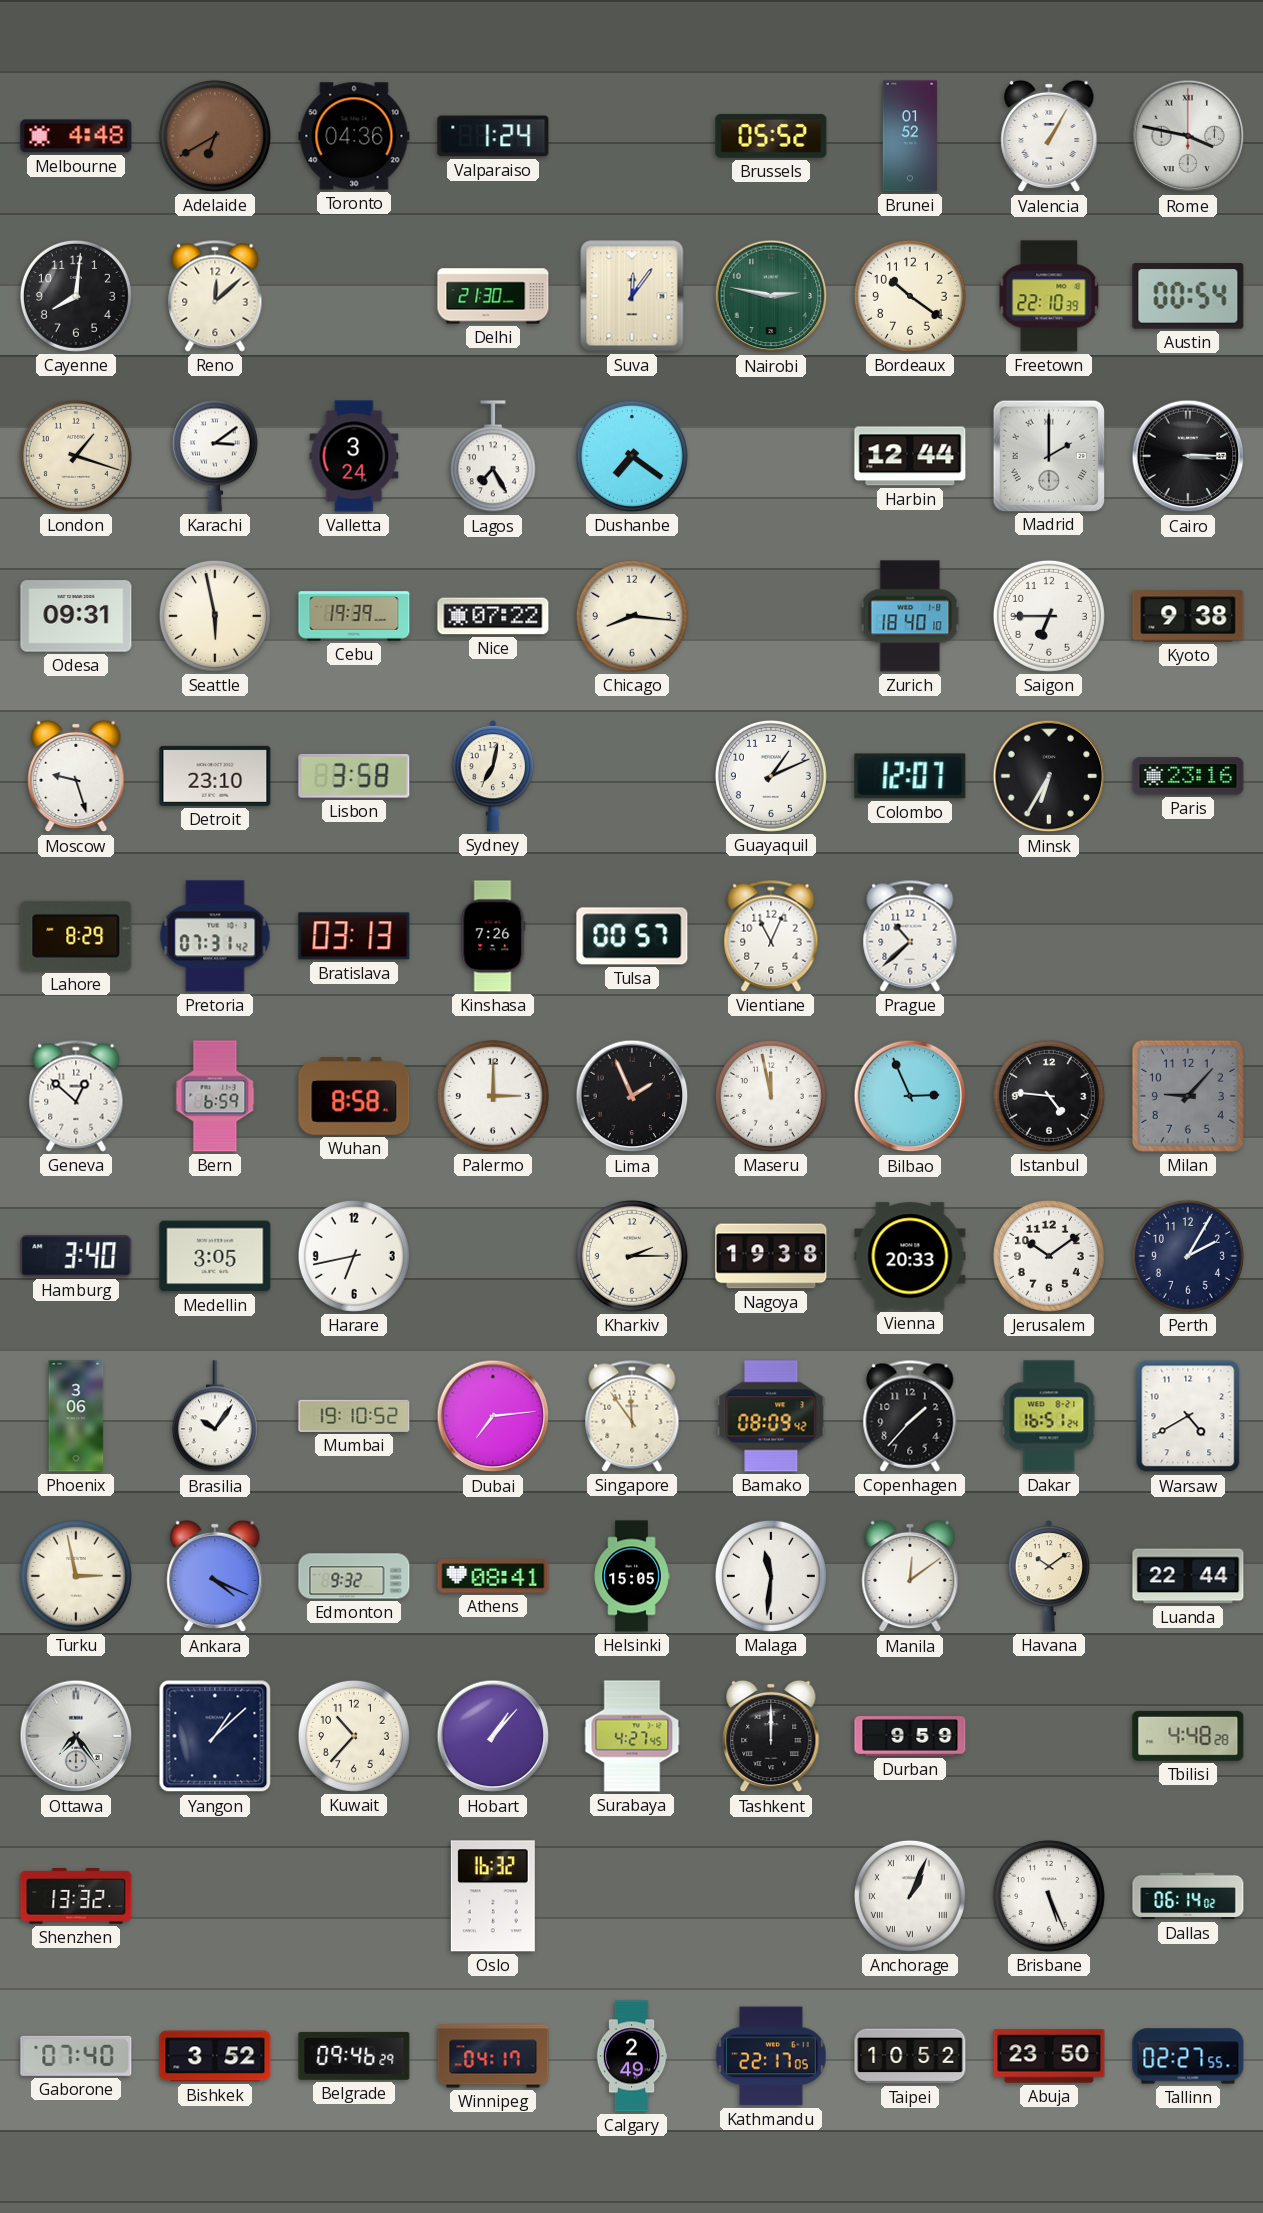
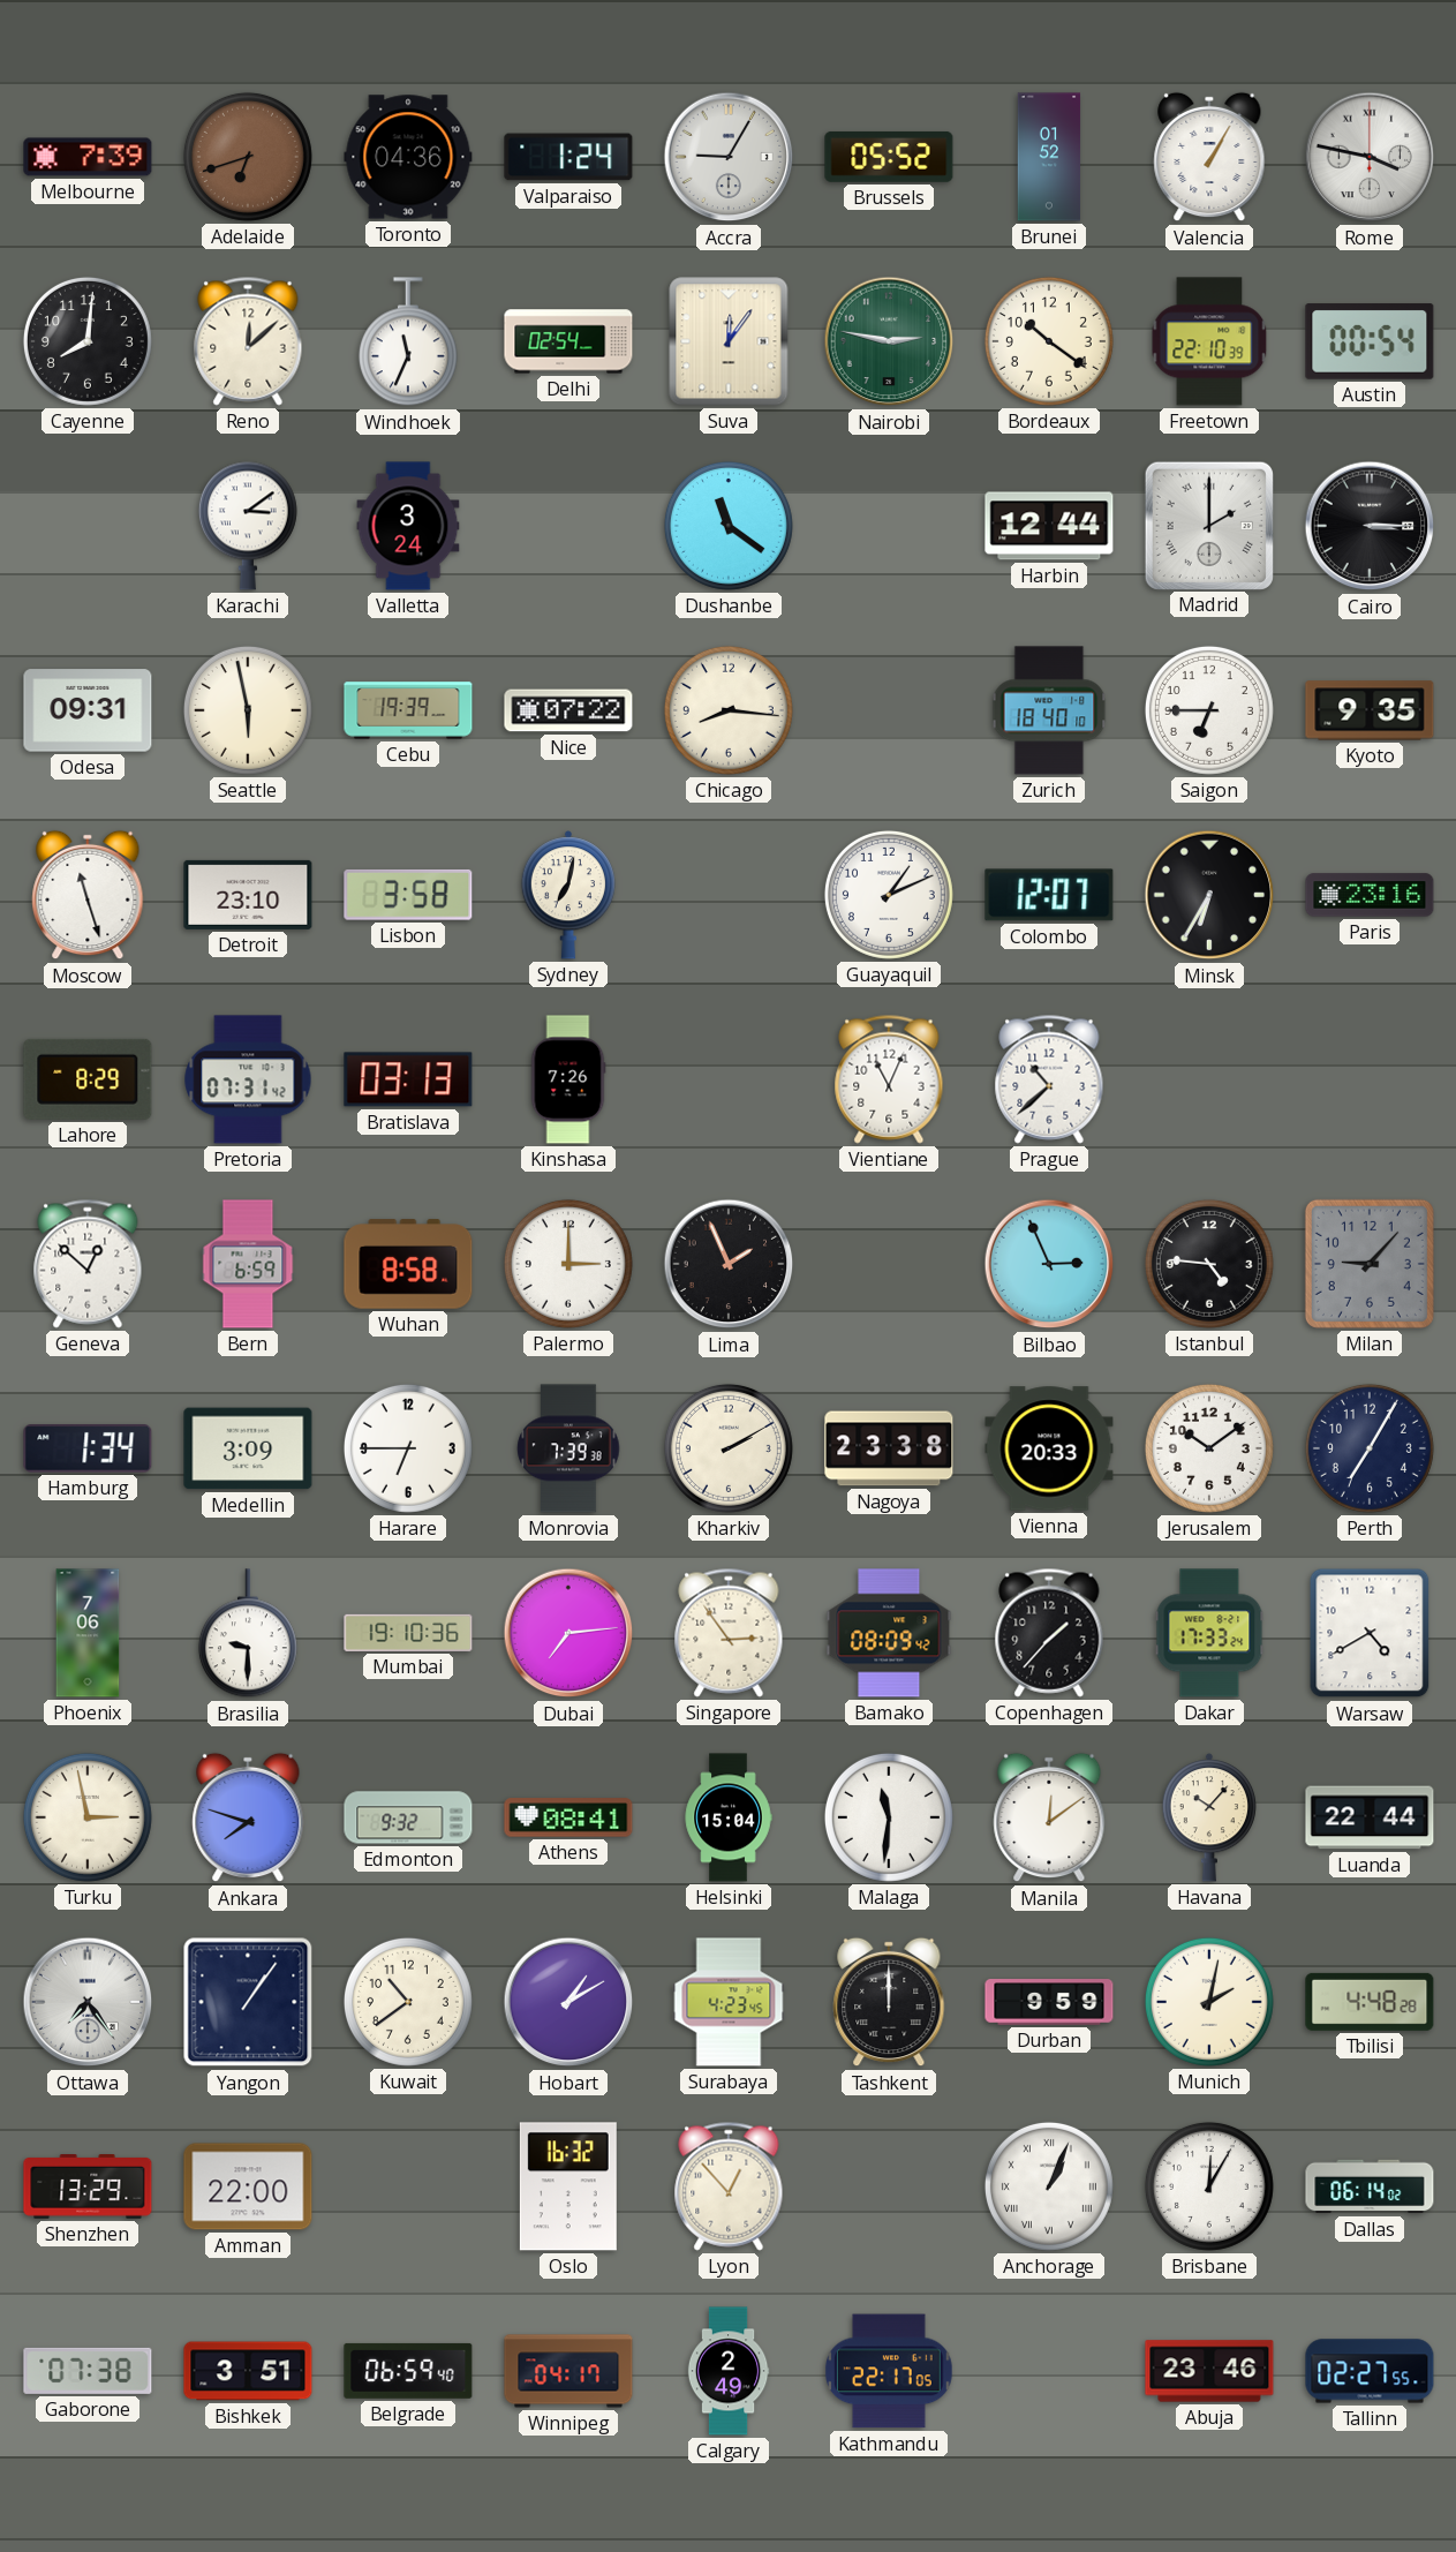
Melbourne: 4:48 -> 7:39
Adelaide: 6:40 -> 6:42
Accra: none -> 9:05
Windhoek: none -> 11:34
Delhi: 21:30 -> 02:54
London: 1:18 -> none
Lagos: 7:25 -> none
Dushanbe: 7:21 -> 11:21
Kyoto: 9:38 -> 9:35
Moscow: 9:27 -> 11:27
Tulsa: 00:57 -> none
Maseru: 11:58 -> none
Hamburg: 3:40 -> 1:34
Medellin: 3:05 -> 3:09
Harare: 6:43 -> 6:45
Monrovia: none -> 7:39
Kharkiv: 2:15 -> 2:10
Nagoya: 19:38 -> 23:38
Perth: 2:05 -> 7:05
Phoenix: 3:06 -> 7:06
Brasilia: 10:06 -> 9:30
Mumbai: 19:10:52 -> 19:10:36
Singapore: 11:54 -> 2:54
Dakar: 16:51 -> 17:33
Ankara: 4:19 -> 7:48
Helsinki: 15:05 -> 15:04
Havana: 10:09 -> 10:07
Yangon: 1:08 -> 1:06
Kuwait: 10:37 -> 10:39
Hobart: 1:07 -> 1:10
Surabaya: 4:27 -> 4:23
Munich: none -> 2:02
Shenzhen: 13:32 -> 13:29
Amman: none -> 22:00
Lyon: none -> 12:53
Brisbane: 5:26 -> 12:05
Gaborone: 07:40 -> 07:38
Bishkek: 3:52 -> 3:51
Belgrade: 09:46 -> 06:59
Taipei: 10:52 -> none
Abuja: 23:50 -> 23:46
